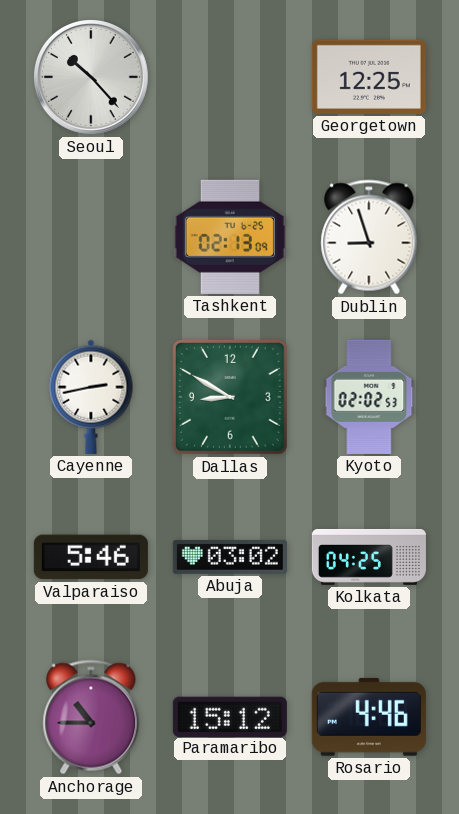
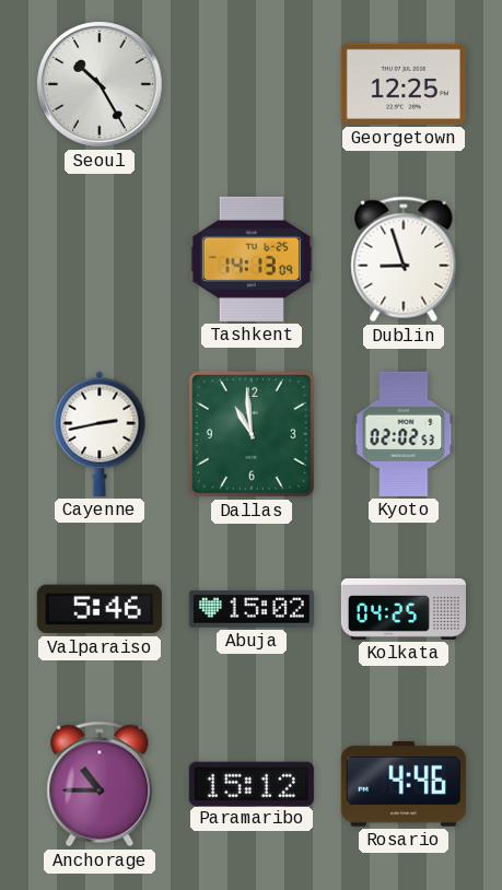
Seoul: 10:23 -> 10:25
Tashkent: 02:13 -> 14:13
Dallas: 8:50 -> 10:59
Abuja: 03:02 -> 15:02
